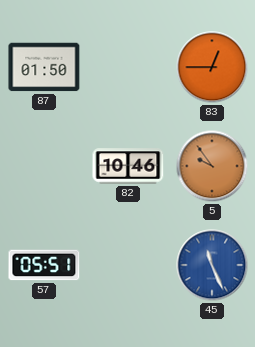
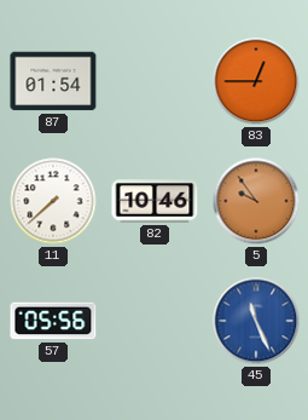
87: 01:50 -> 01:54
11: none -> 7:38
57: 05:51 -> 05:56
